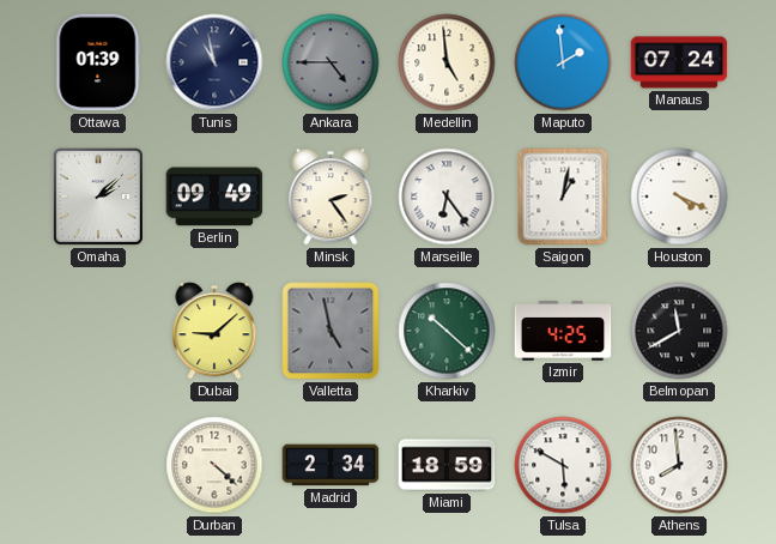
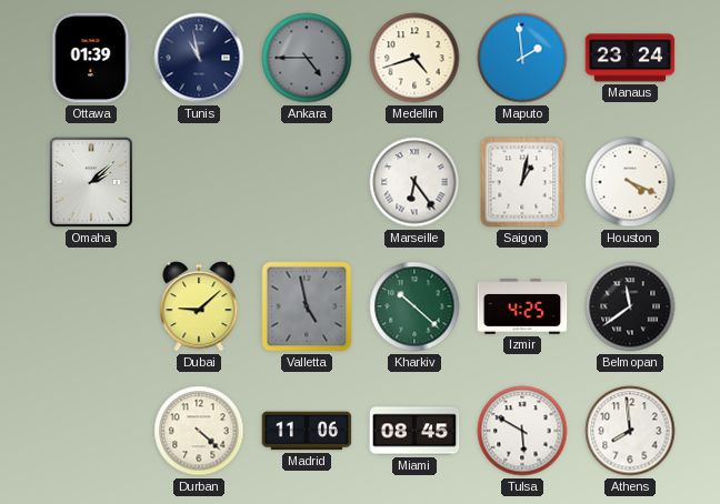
Medellin: 4:59 -> 4:42
Manaus: 07:24 -> 23:24
Berlin: 09:49 -> none
Minsk: 2:24 -> none
Belmopan: 11:40 -> 11:39
Madrid: 2:34 -> 11:06
Miami: 18:59 -> 08:45
